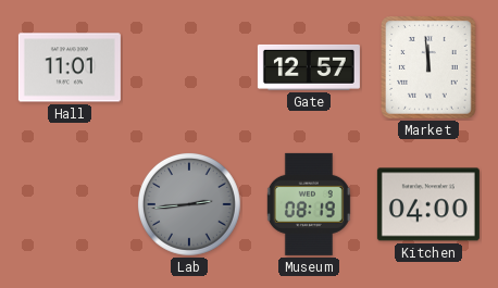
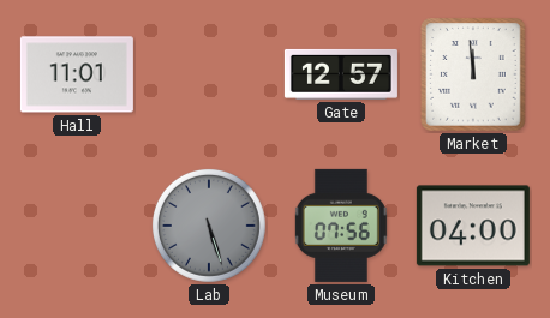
Lab: 2:44 -> 5:27
Museum: 08:19 -> 07:56
